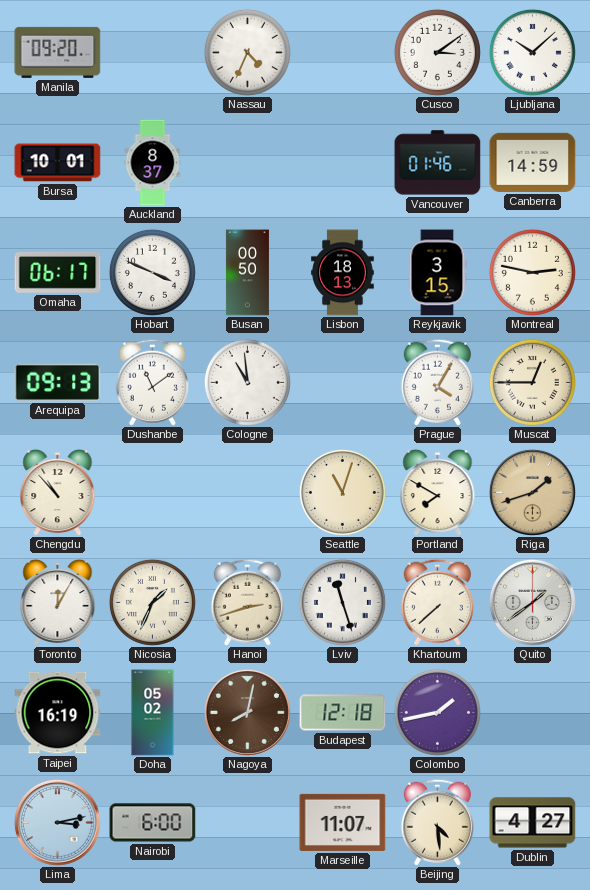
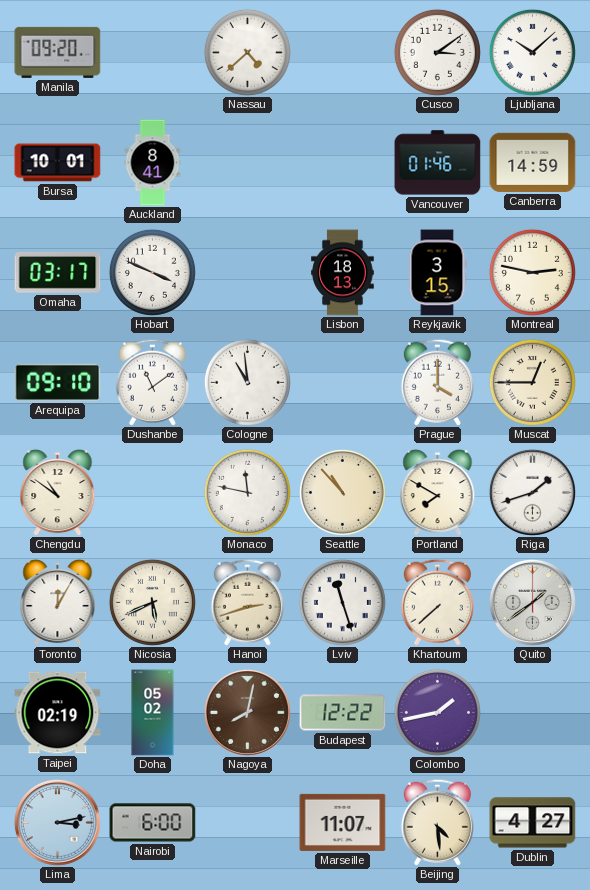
Nassau: 4:34 -> 4:38
Auckland: 8:37 -> 8:41
Omaha: 06:17 -> 03:17
Busan: 00:50 -> none
Arequipa: 09:13 -> 09:10
Prague: 4:05 -> 4:00
Chengdu: 10:53 -> 10:51
Monaco: none -> 11:47
Seattle: 11:03 -> 10:53
Riga dial: champagne -> white
Nicosia: 1:34 -> 5:41
Taipei: 16:19 -> 02:19
Budapest: 12:18 -> 12:22
